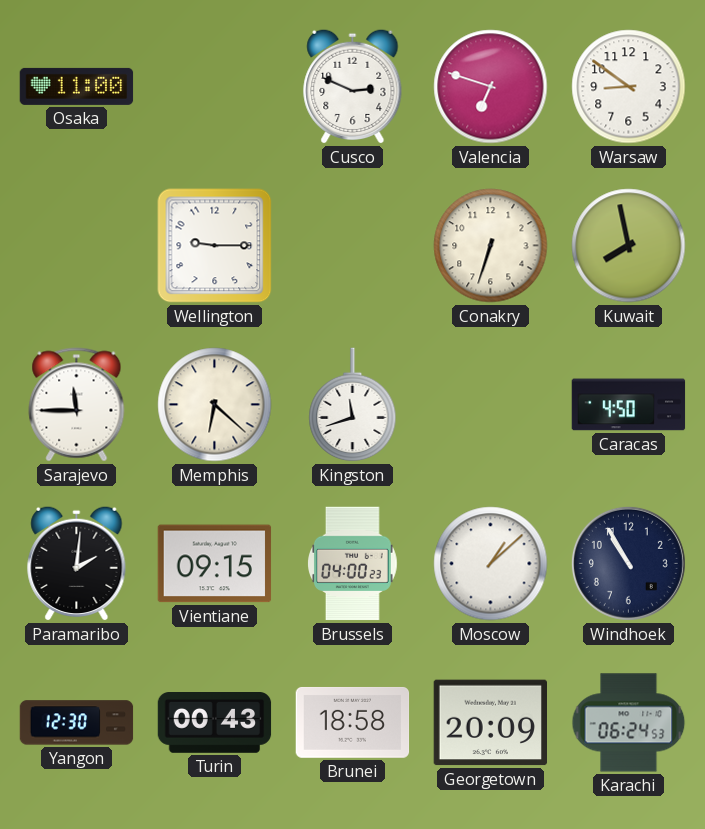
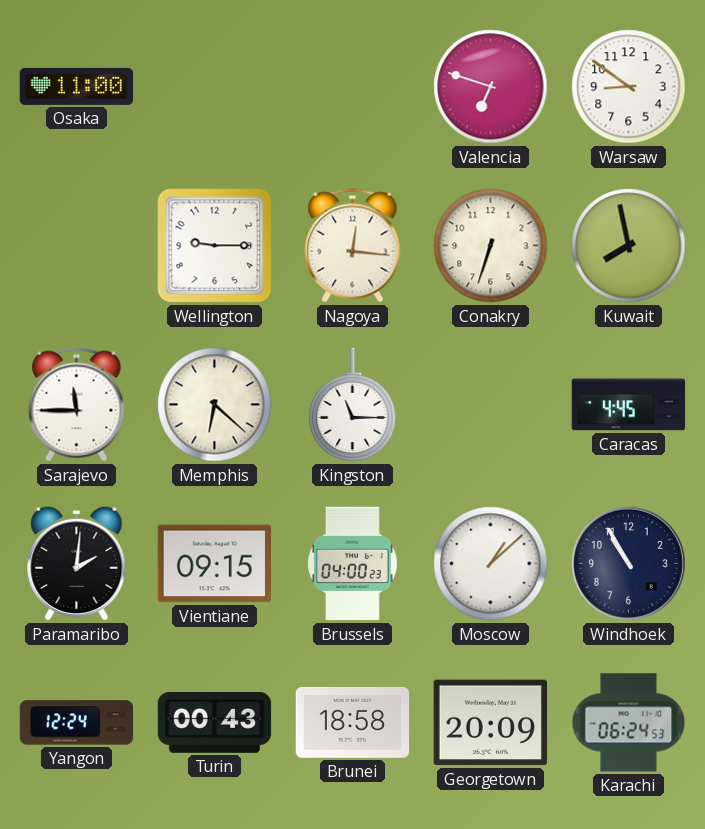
Cusco: 2:49 -> none
Nagoya: none -> 12:16
Kingston: 11:42 -> 11:15
Caracas: 4:50 -> 4:45
Yangon: 12:30 -> 12:24
